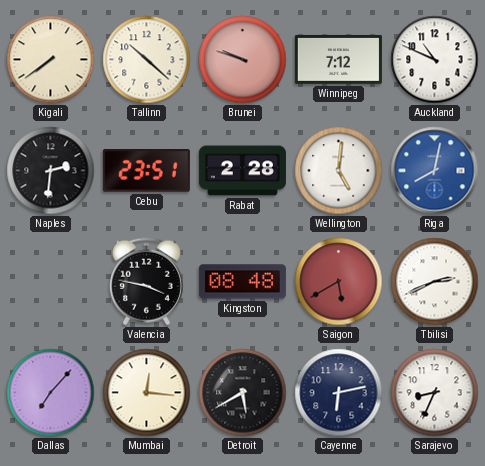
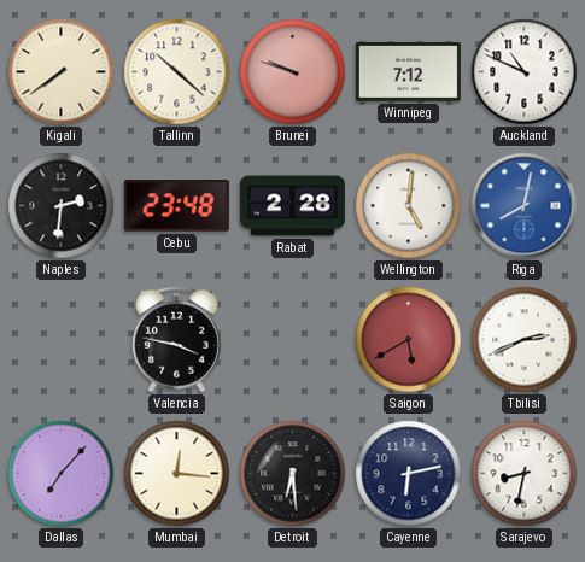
Cebu: 23:51 -> 23:48
Kingston: 08:48 -> none
Detroit: 5:40 -> 6:29
Sarajevo: 8:34 -> 8:32
